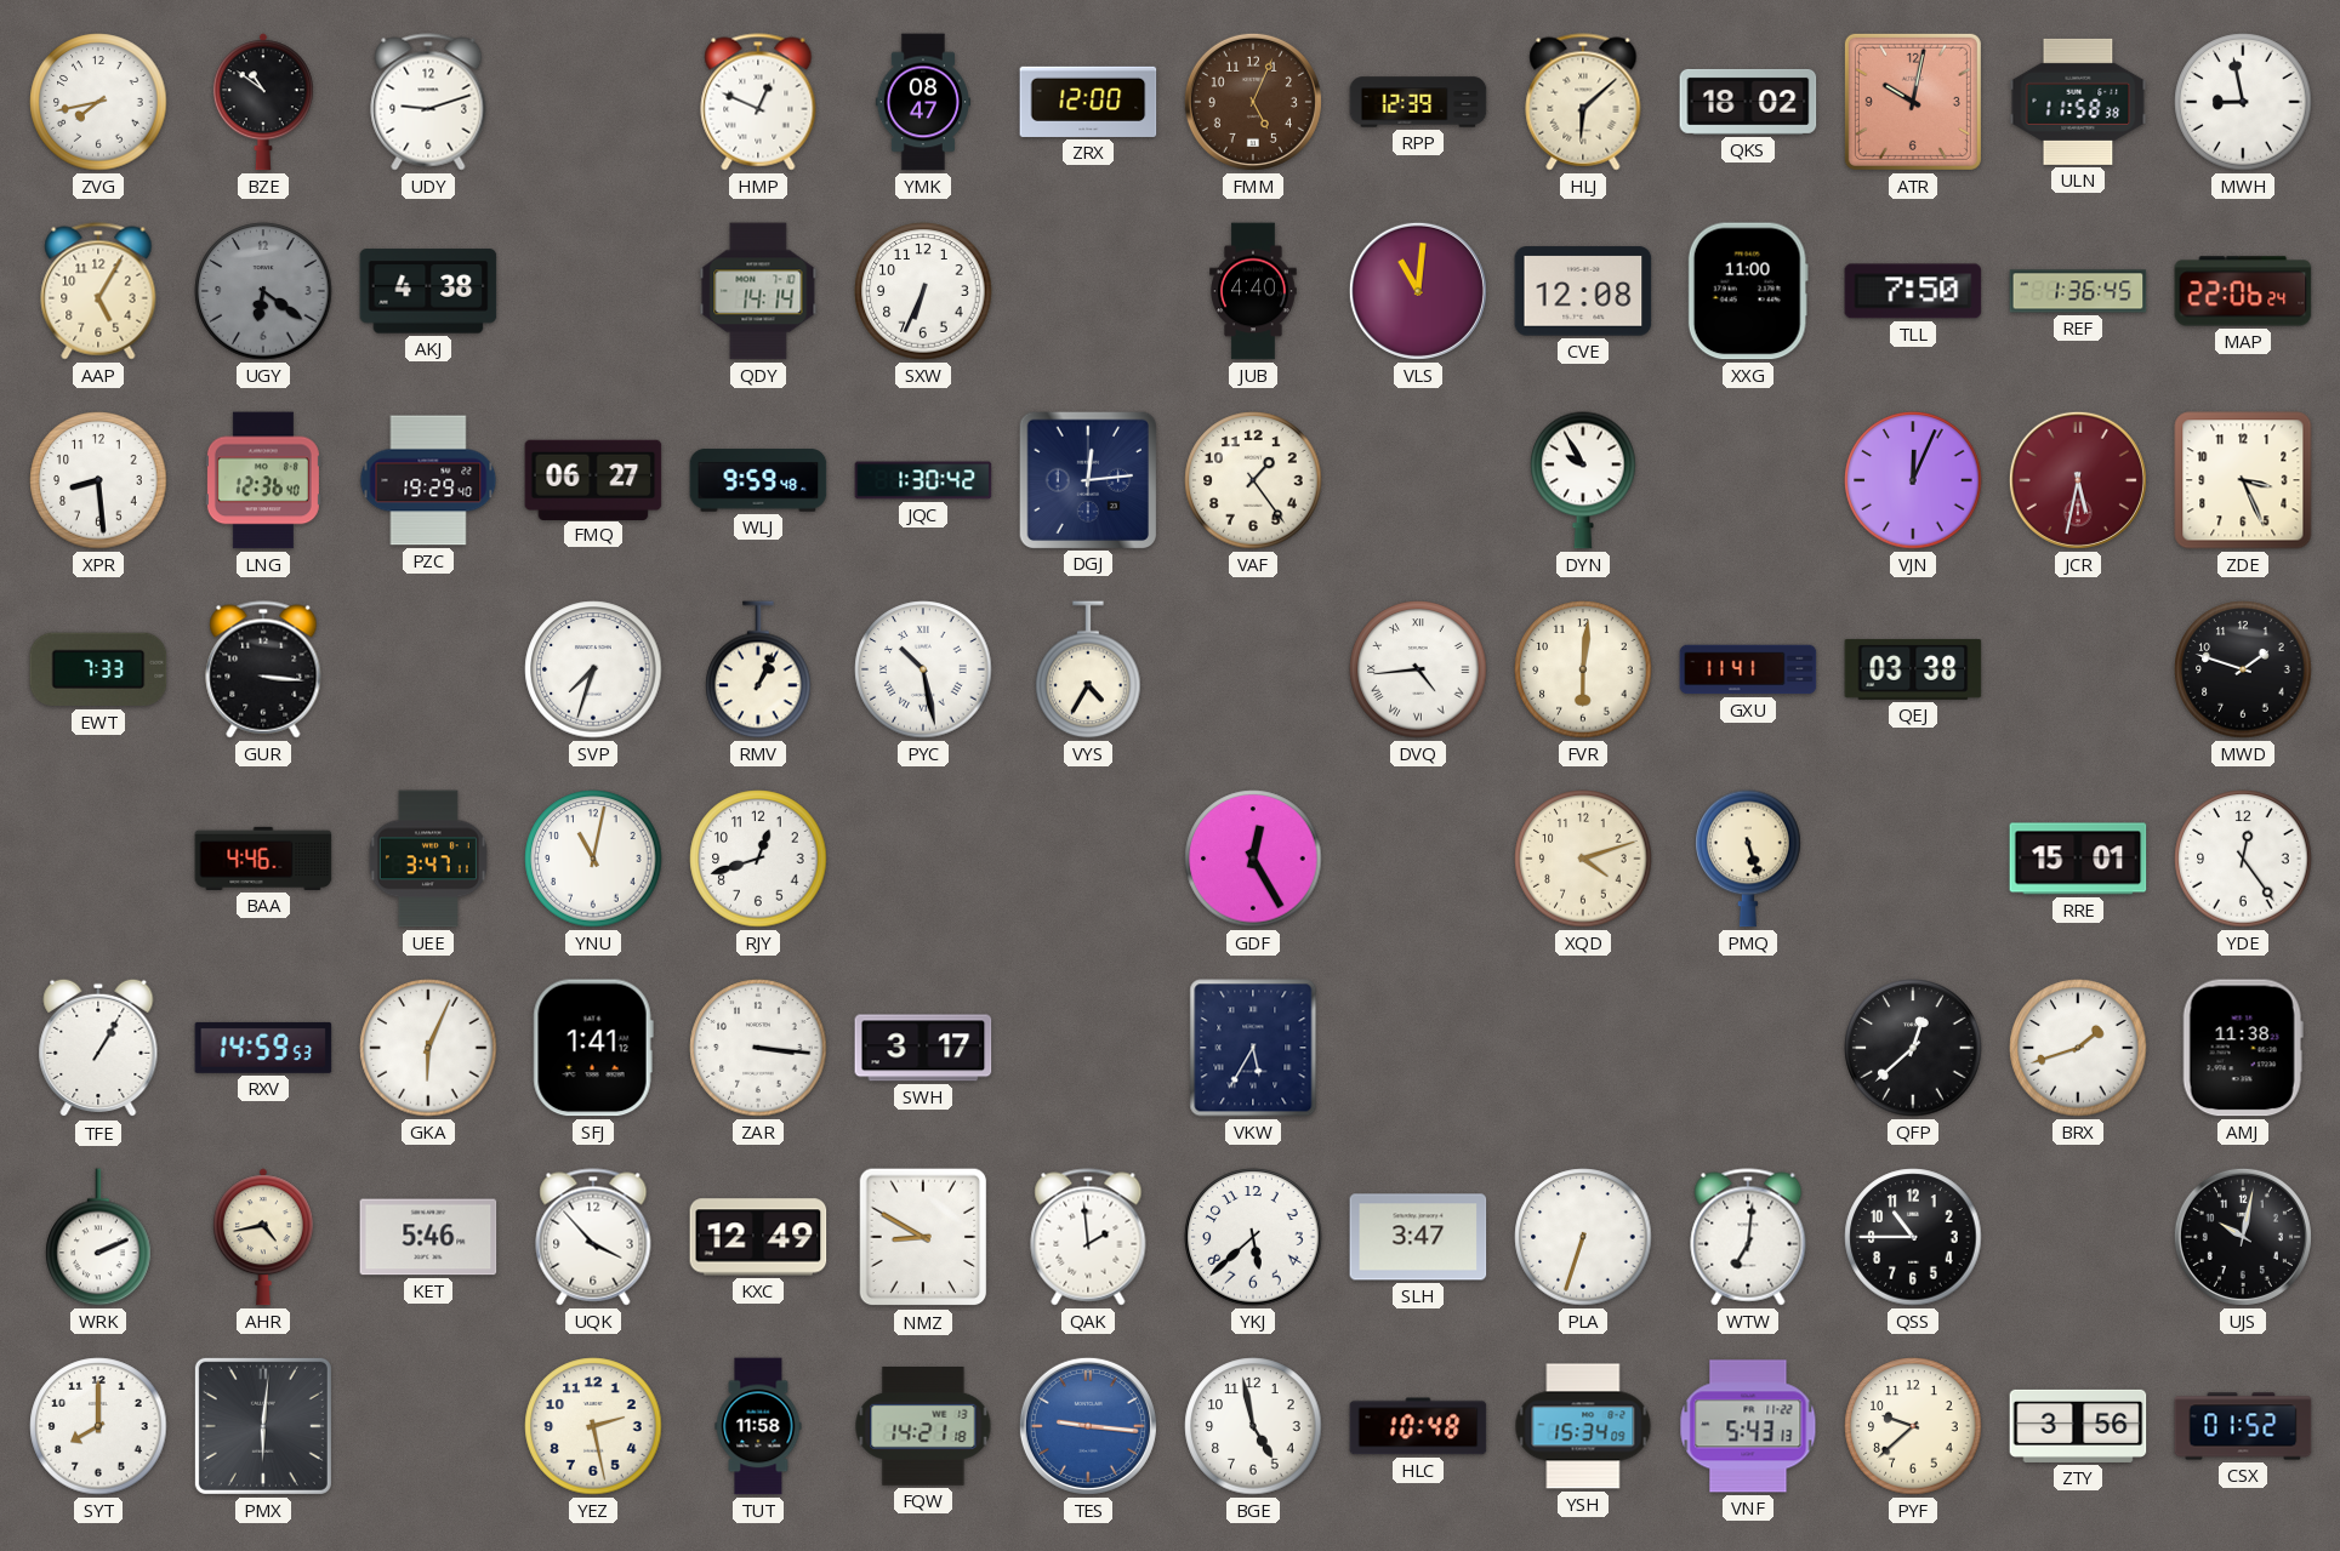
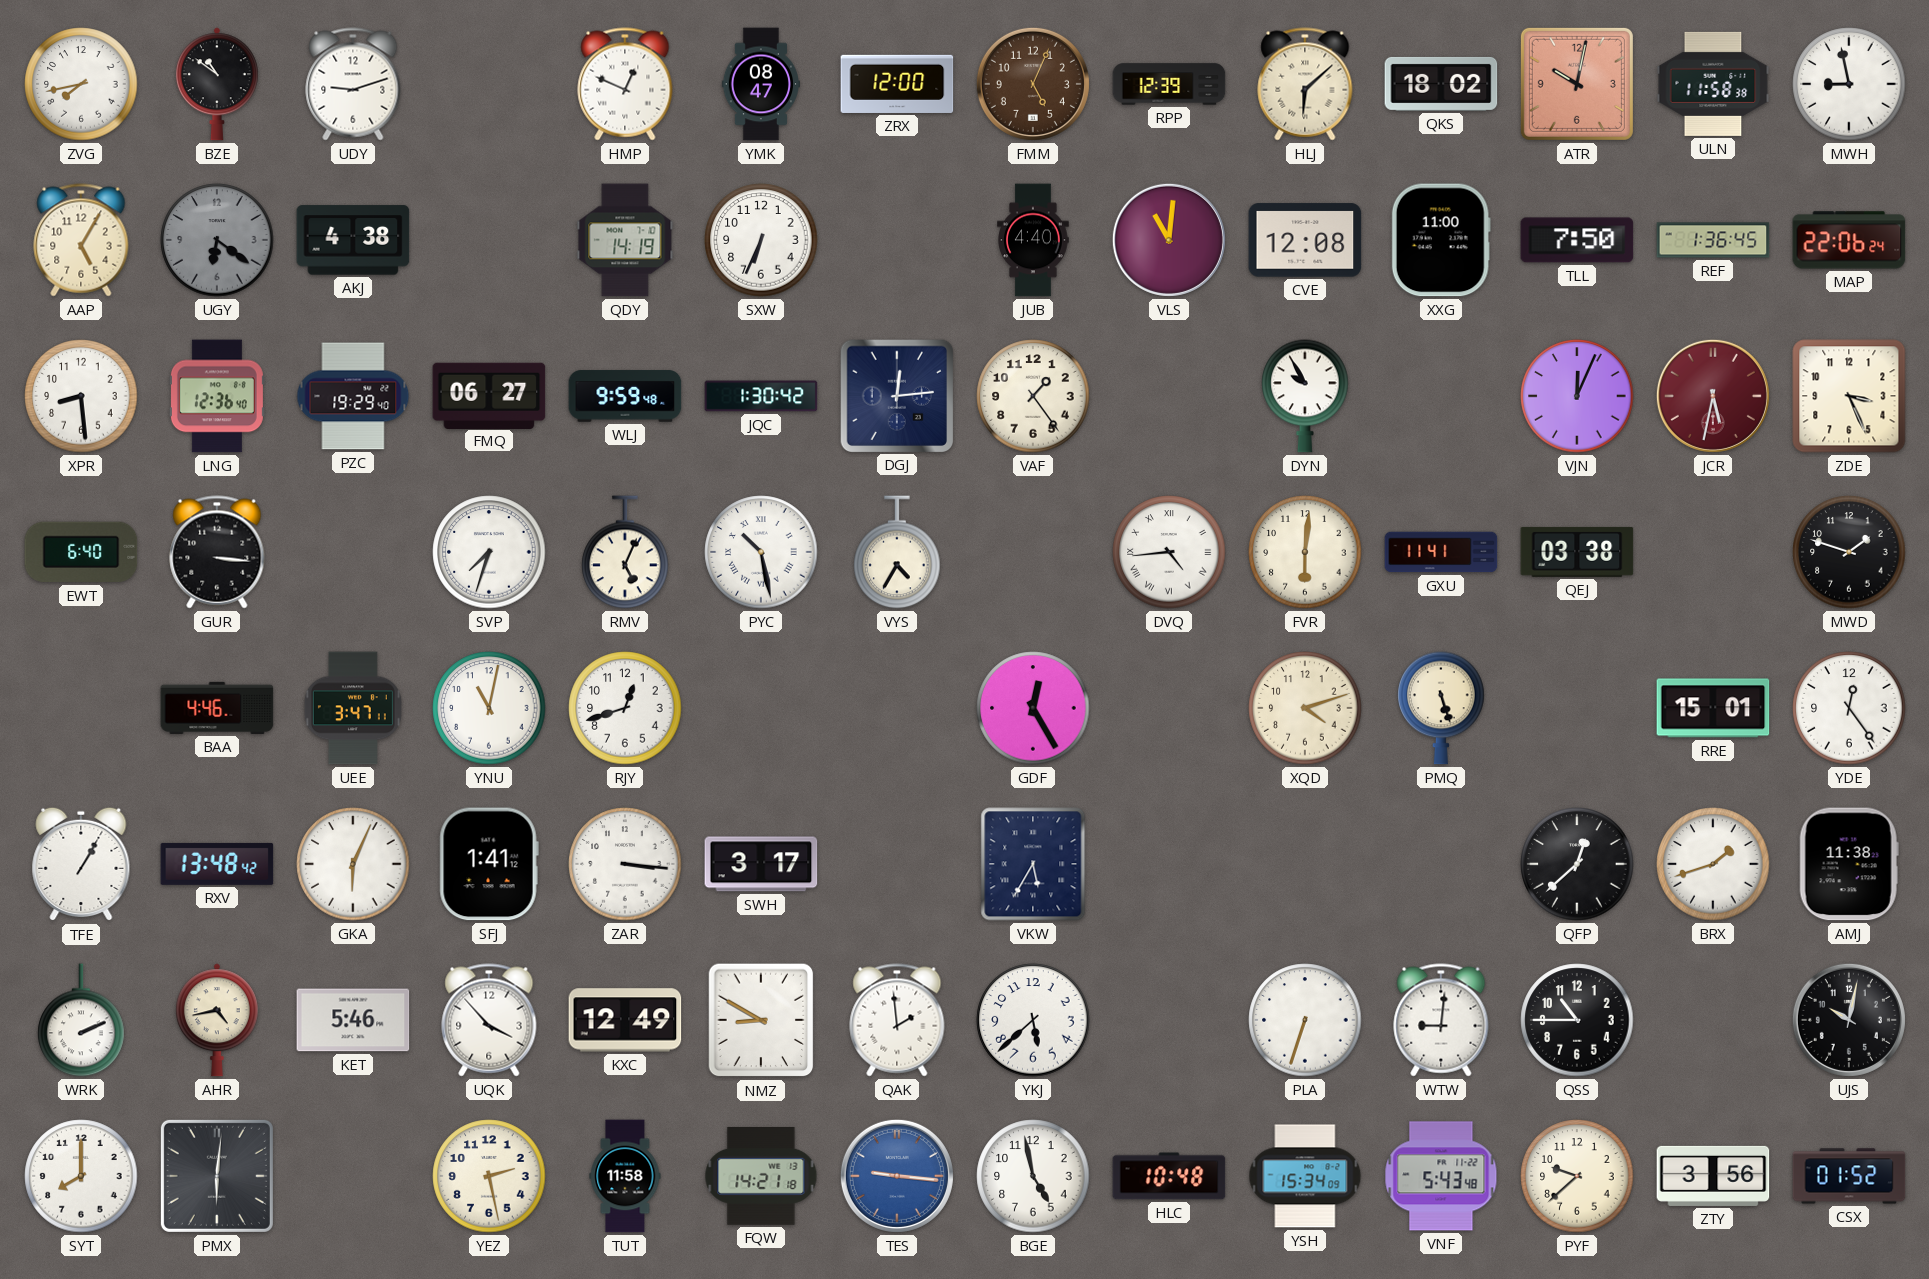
QDY: 14:14 -> 14:19
EWT: 7:33 -> 6:40
RMV: 1:04 -> 5:04
RXV: 14:59 -> 13:48
SLH: 3:47 -> none
WTW: 7:01 -> 9:01
VNF: 5:43:13 -> 5:43:48
